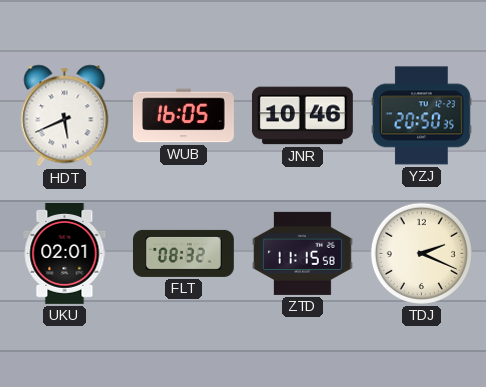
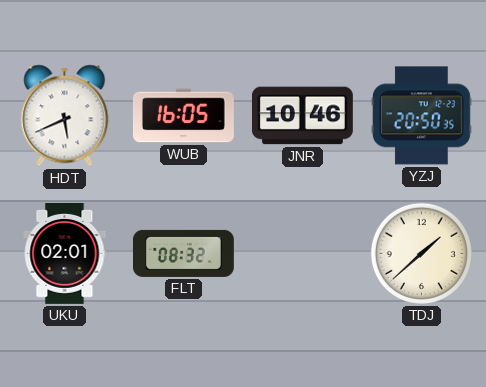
ZTD: 11:15 -> none
TDJ: 2:19 -> 1:38
